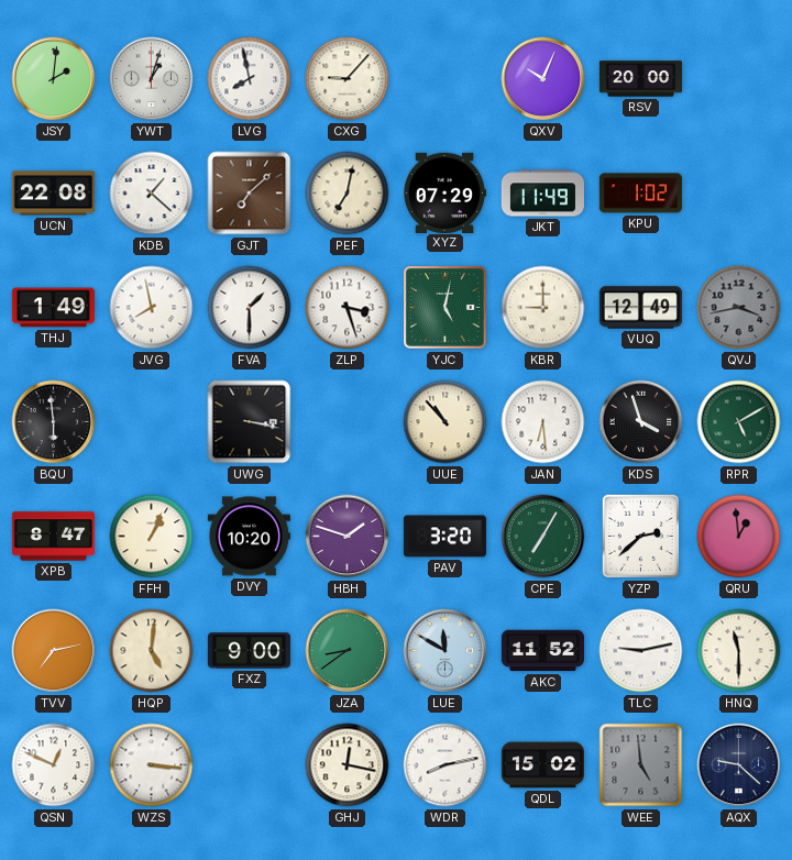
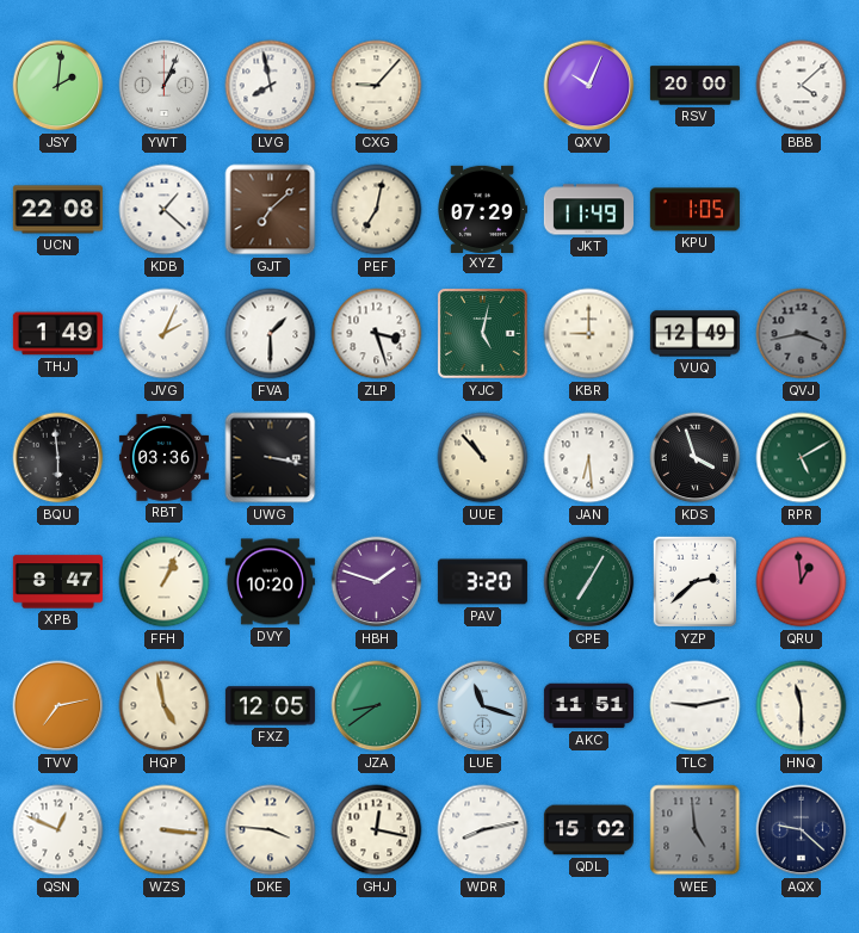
YWT: 1:03 -> 1:04
BBB: none -> 4:08
KPU: 1:02 -> 1:05
JVG: 7:58 -> 2:04
RBT: none -> 03:36
HQP: 5:01 -> 4:58
FXZ: 9:00 -> 12:05
LUE: 11:50 -> 11:18
AKC: 11:52 -> 11:51
DKE: none -> 3:46
